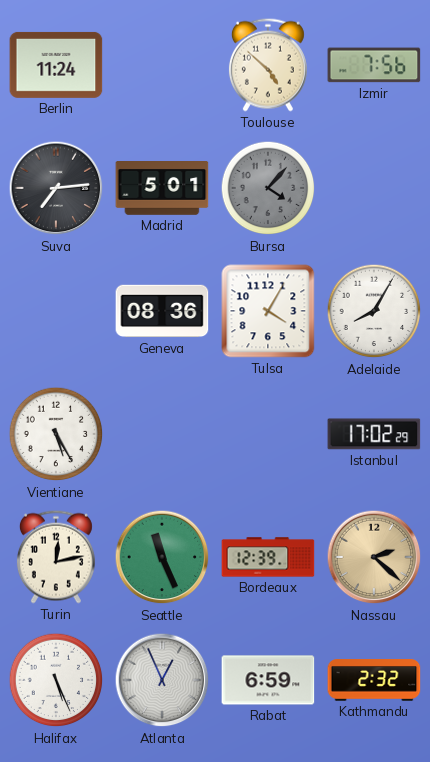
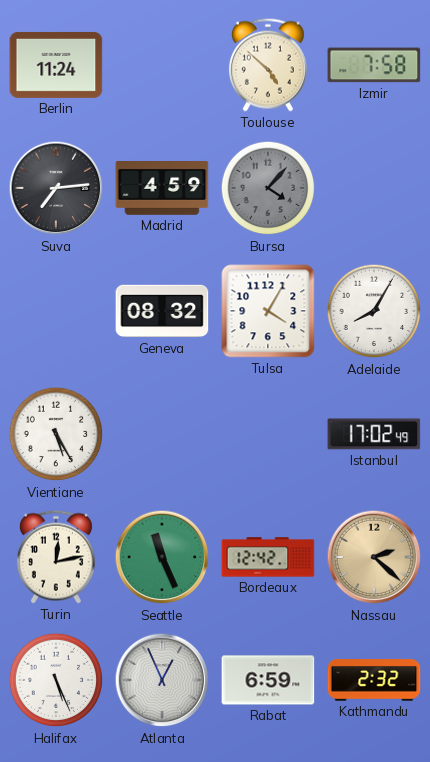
Izmir: 7:56 -> 7:58
Madrid: 5:01 -> 4:59
Geneva: 08:36 -> 08:32
Istanbul: 17:02:29 -> 17:02:49
Bordeaux: 12:39 -> 12:42
